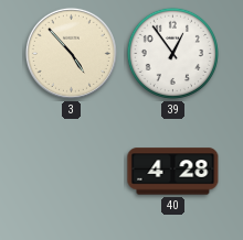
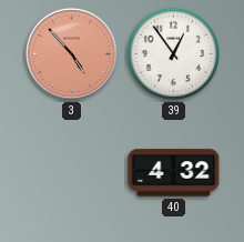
3 dial: cream -> salmon
40: 4:28 -> 4:32
